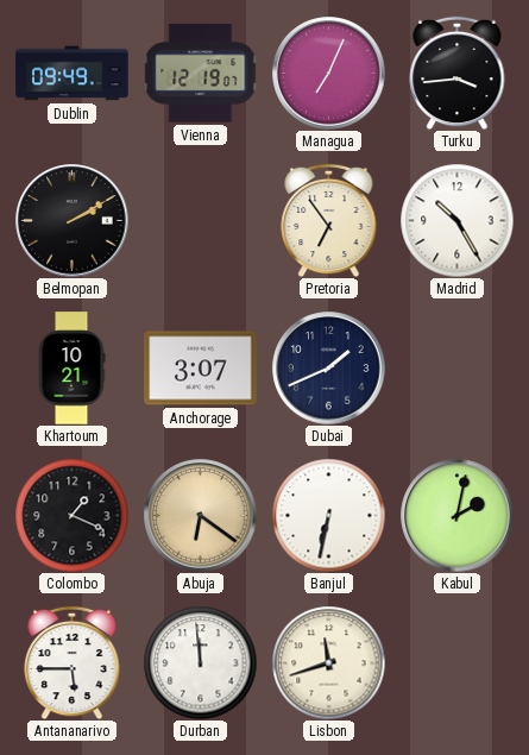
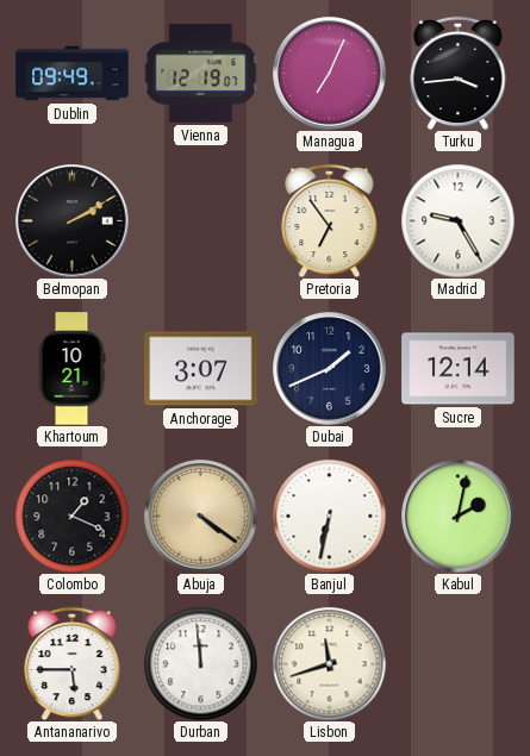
Madrid: 10:25 -> 9:25
Sucre: none -> 12:14
Abuja: 6:21 -> 4:21
